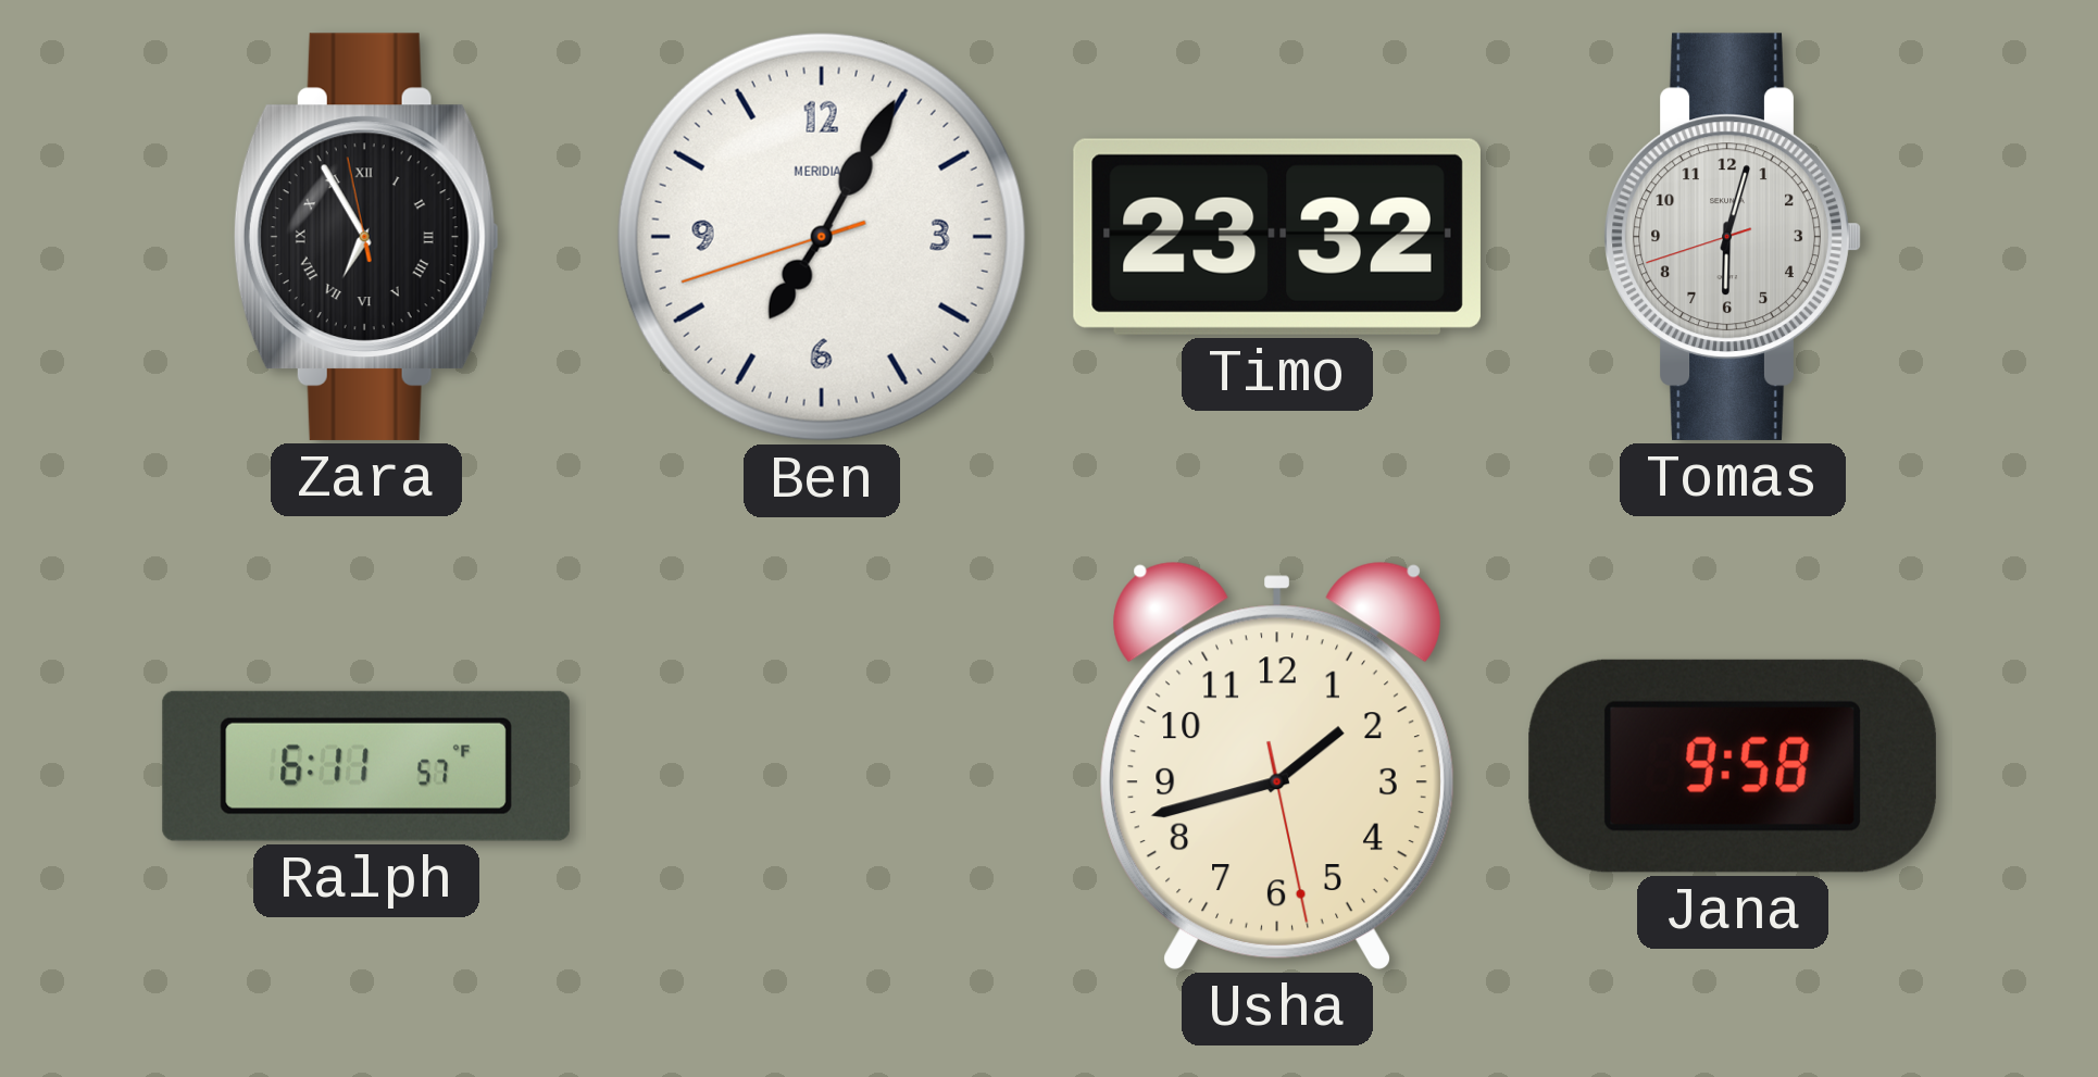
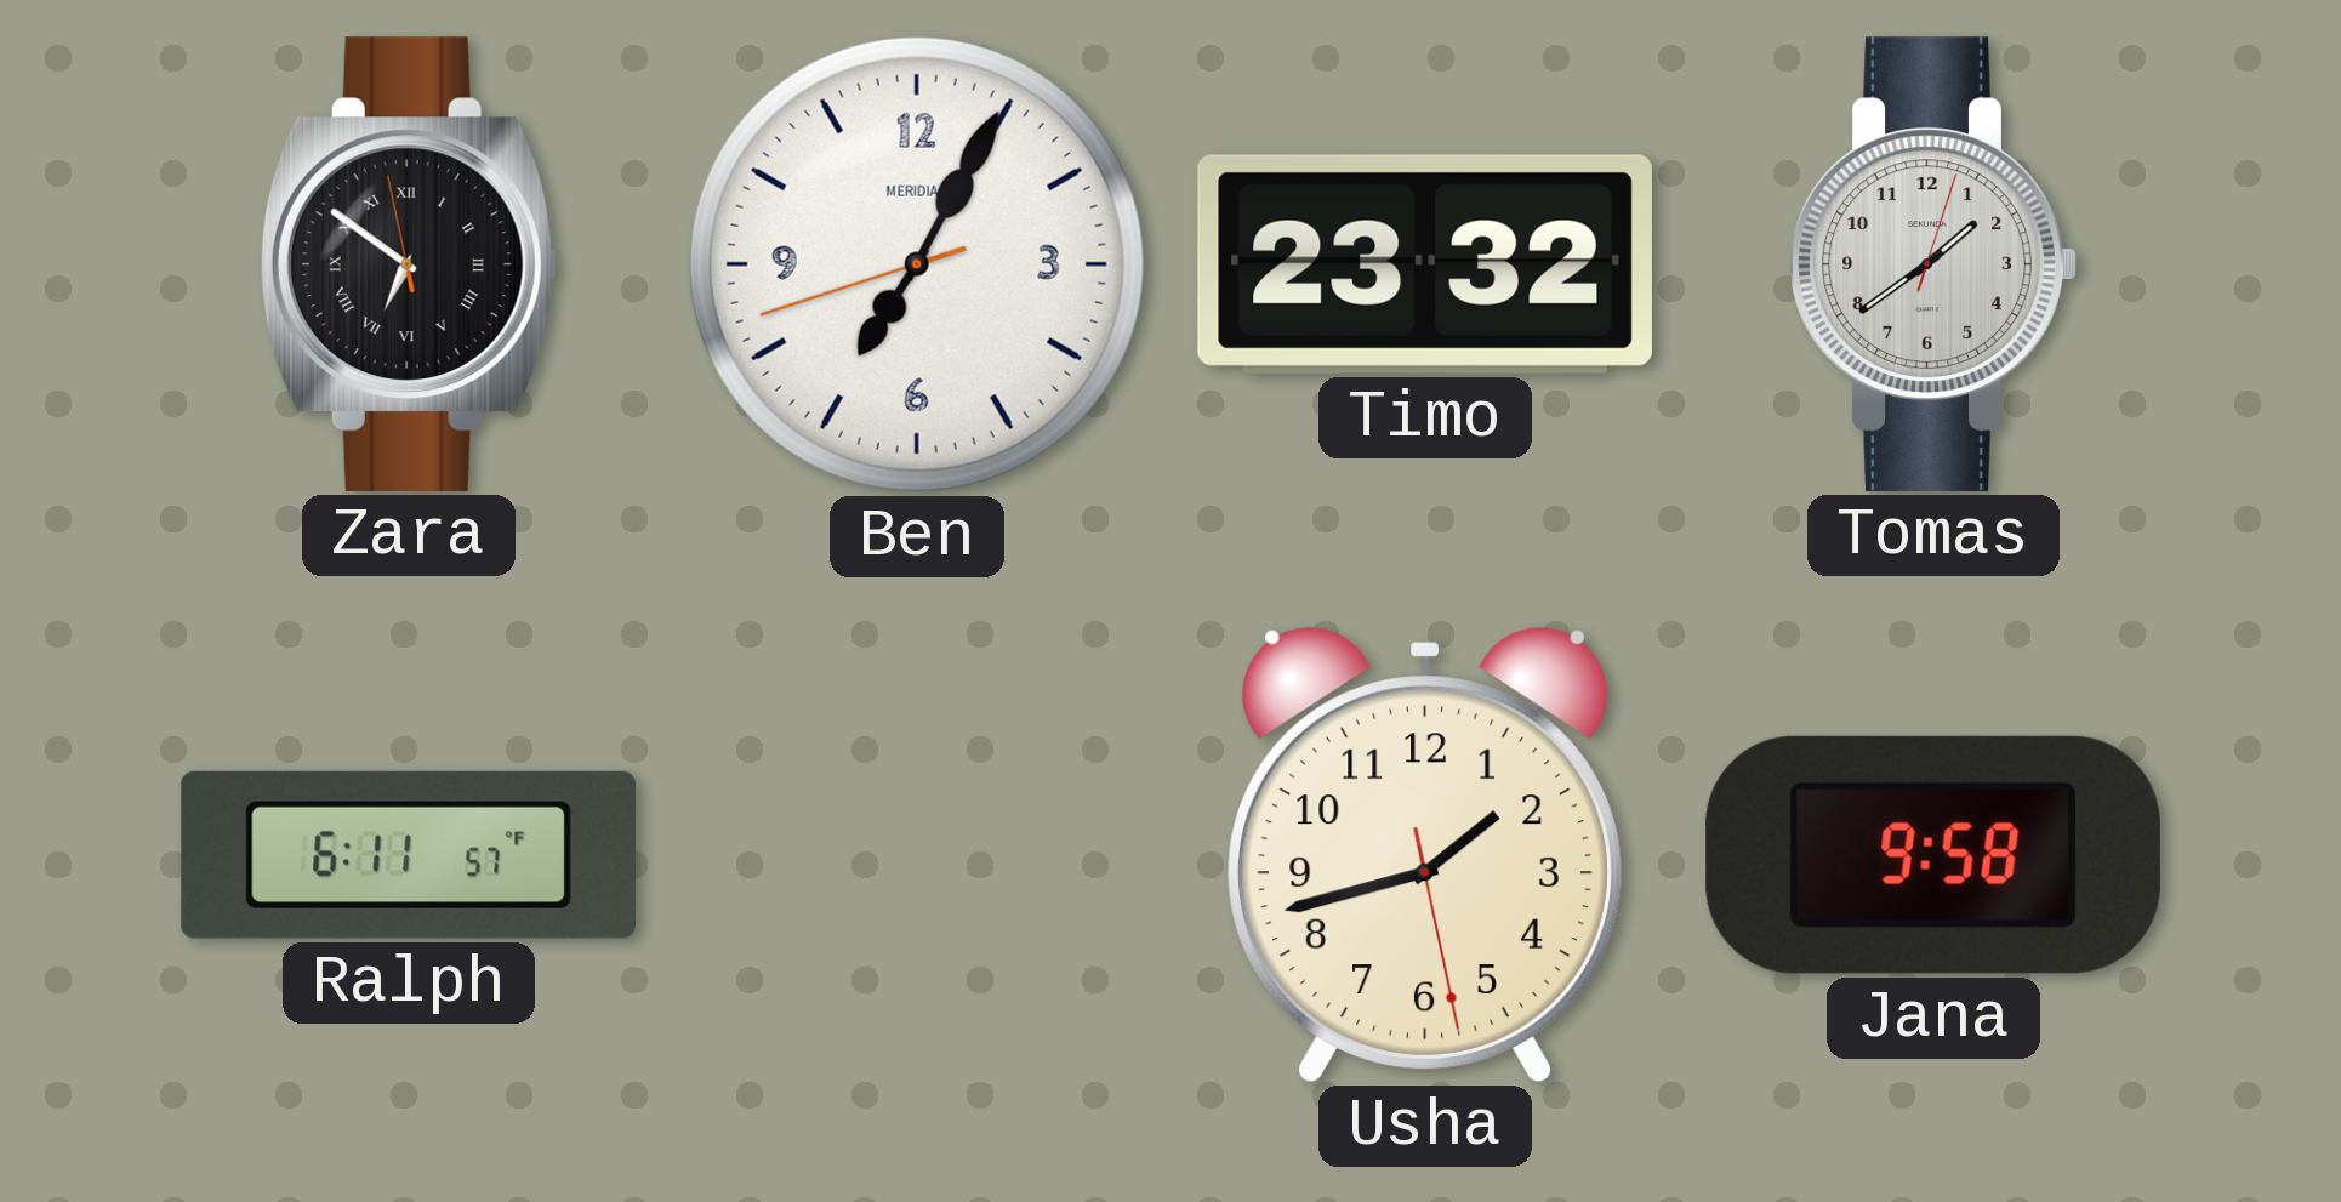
Zara: 6:54 -> 6:50
Tomas: 6:02 -> 1:39
